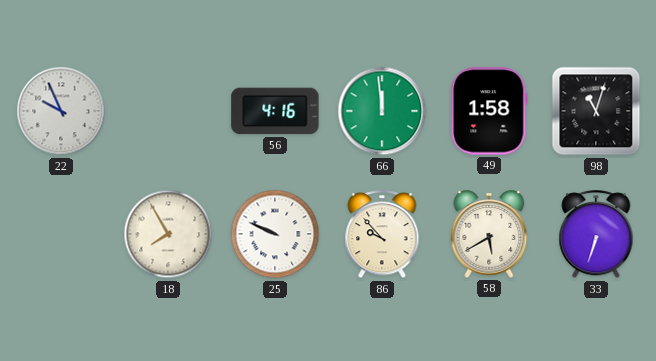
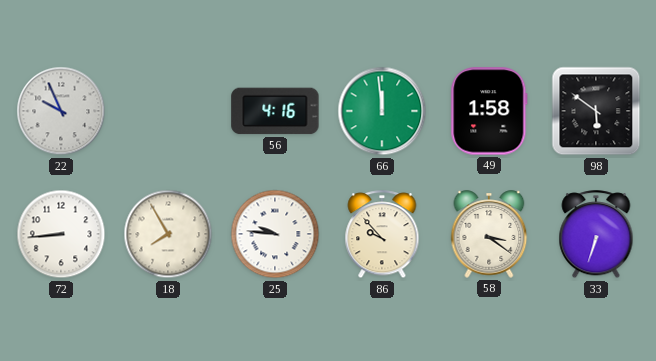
98: 11:03 -> 5:51
72: none -> 8:44
25: 9:49 -> 9:46
58: 5:40 -> 3:21
